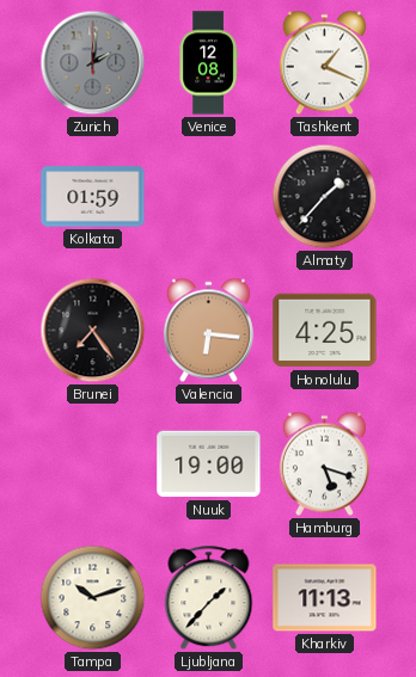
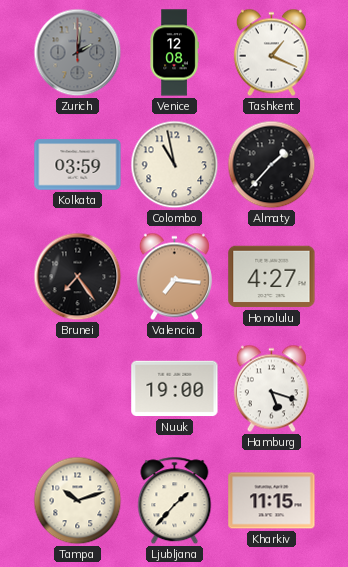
Kolkata: 01:59 -> 03:59
Colombo: none -> 10:58
Valencia: 6:16 -> 7:16
Honolulu: 4:25 -> 4:27
Kharkiv: 11:13 -> 11:15
